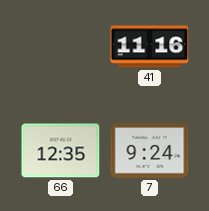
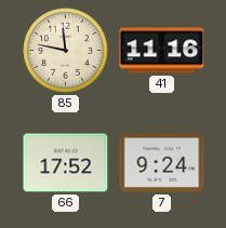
85: none -> 11:47
66: 12:35 -> 17:52
